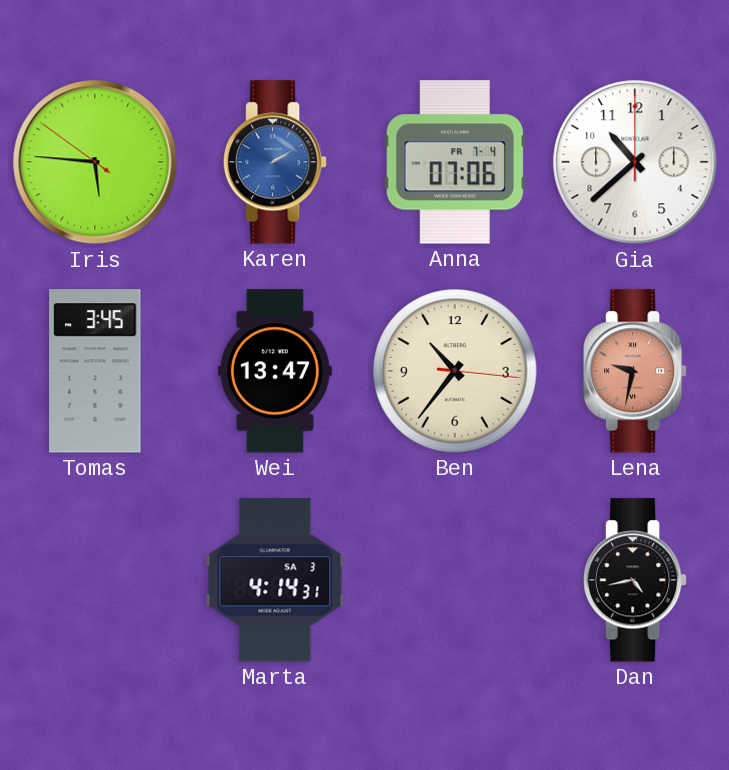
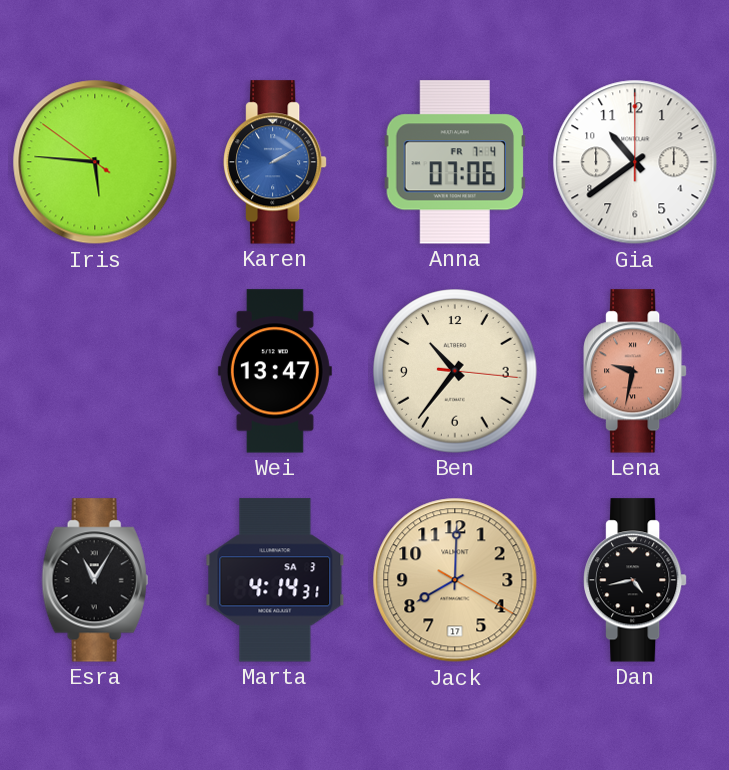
Gia: 10:38 -> 10:39
Tomas: 3:45 -> none
Esra: none -> 11:05
Jack: none -> 8:00
